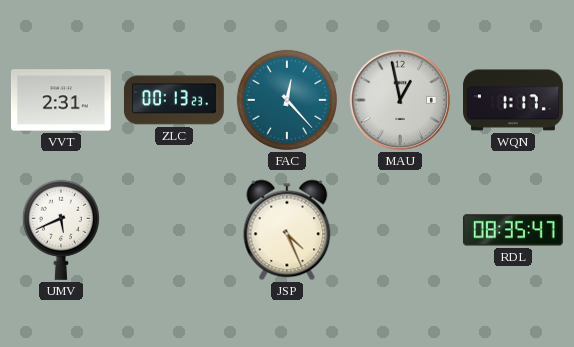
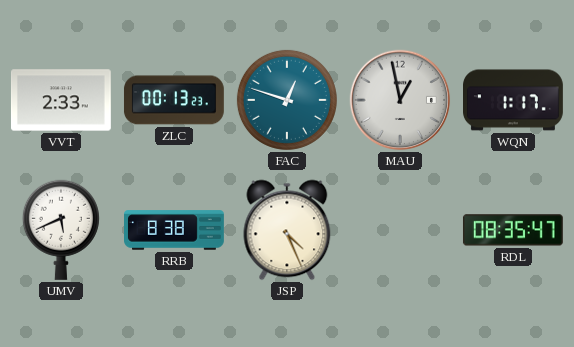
VVT: 2:31 -> 2:33
FAC: 12:23 -> 12:48
RRB: none -> 8:38
